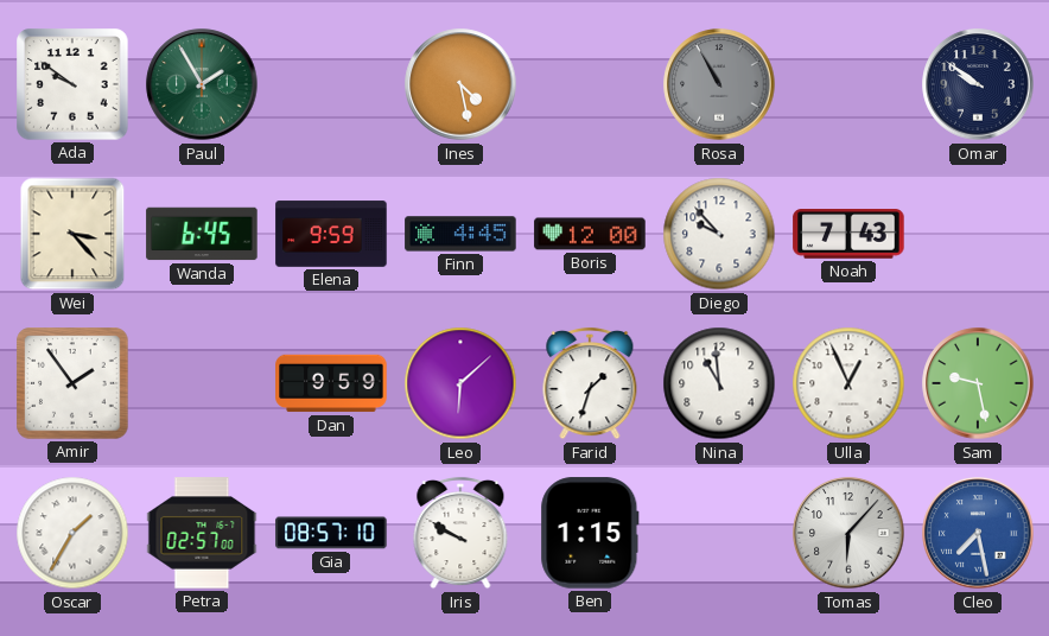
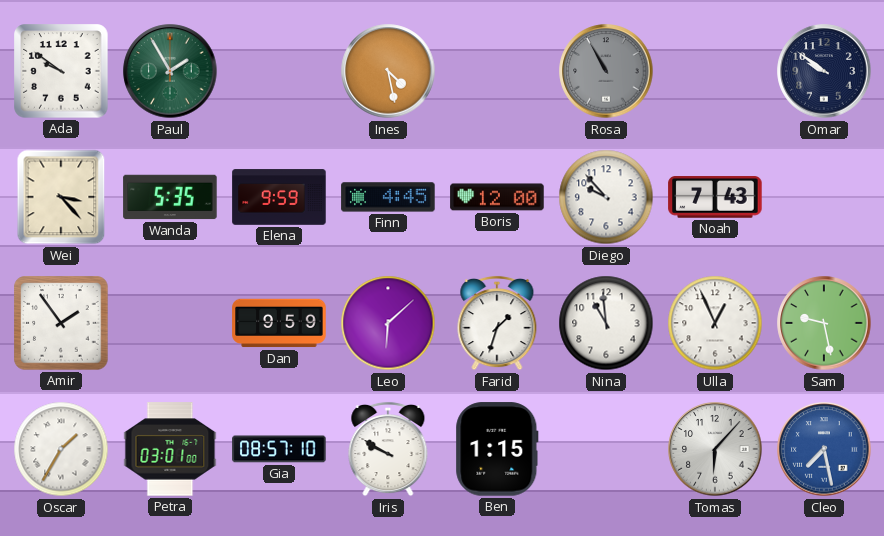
Wanda: 6:45 -> 5:35
Petra: 02:57 -> 03:01
